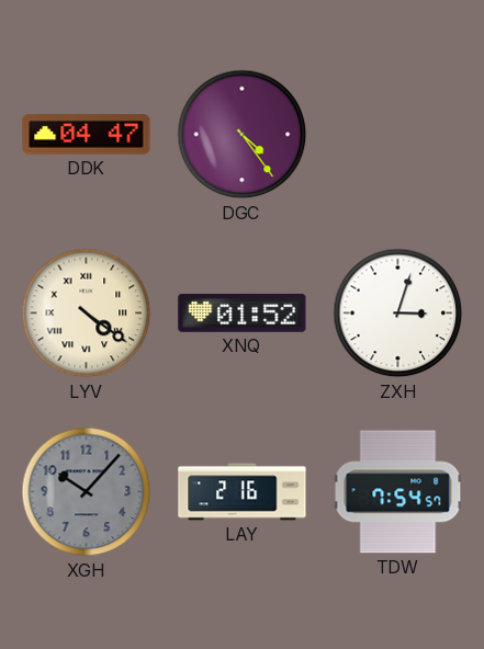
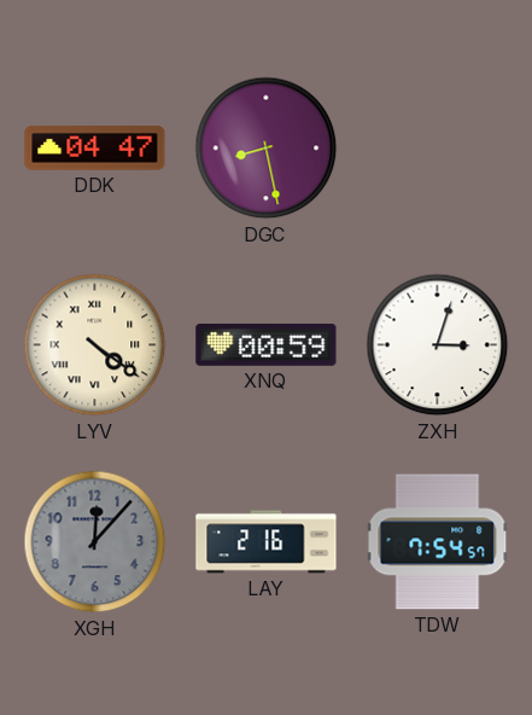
DGC: 4:24 -> 8:28
XNQ: 01:52 -> 00:59
XGH: 10:07 -> 12:07
